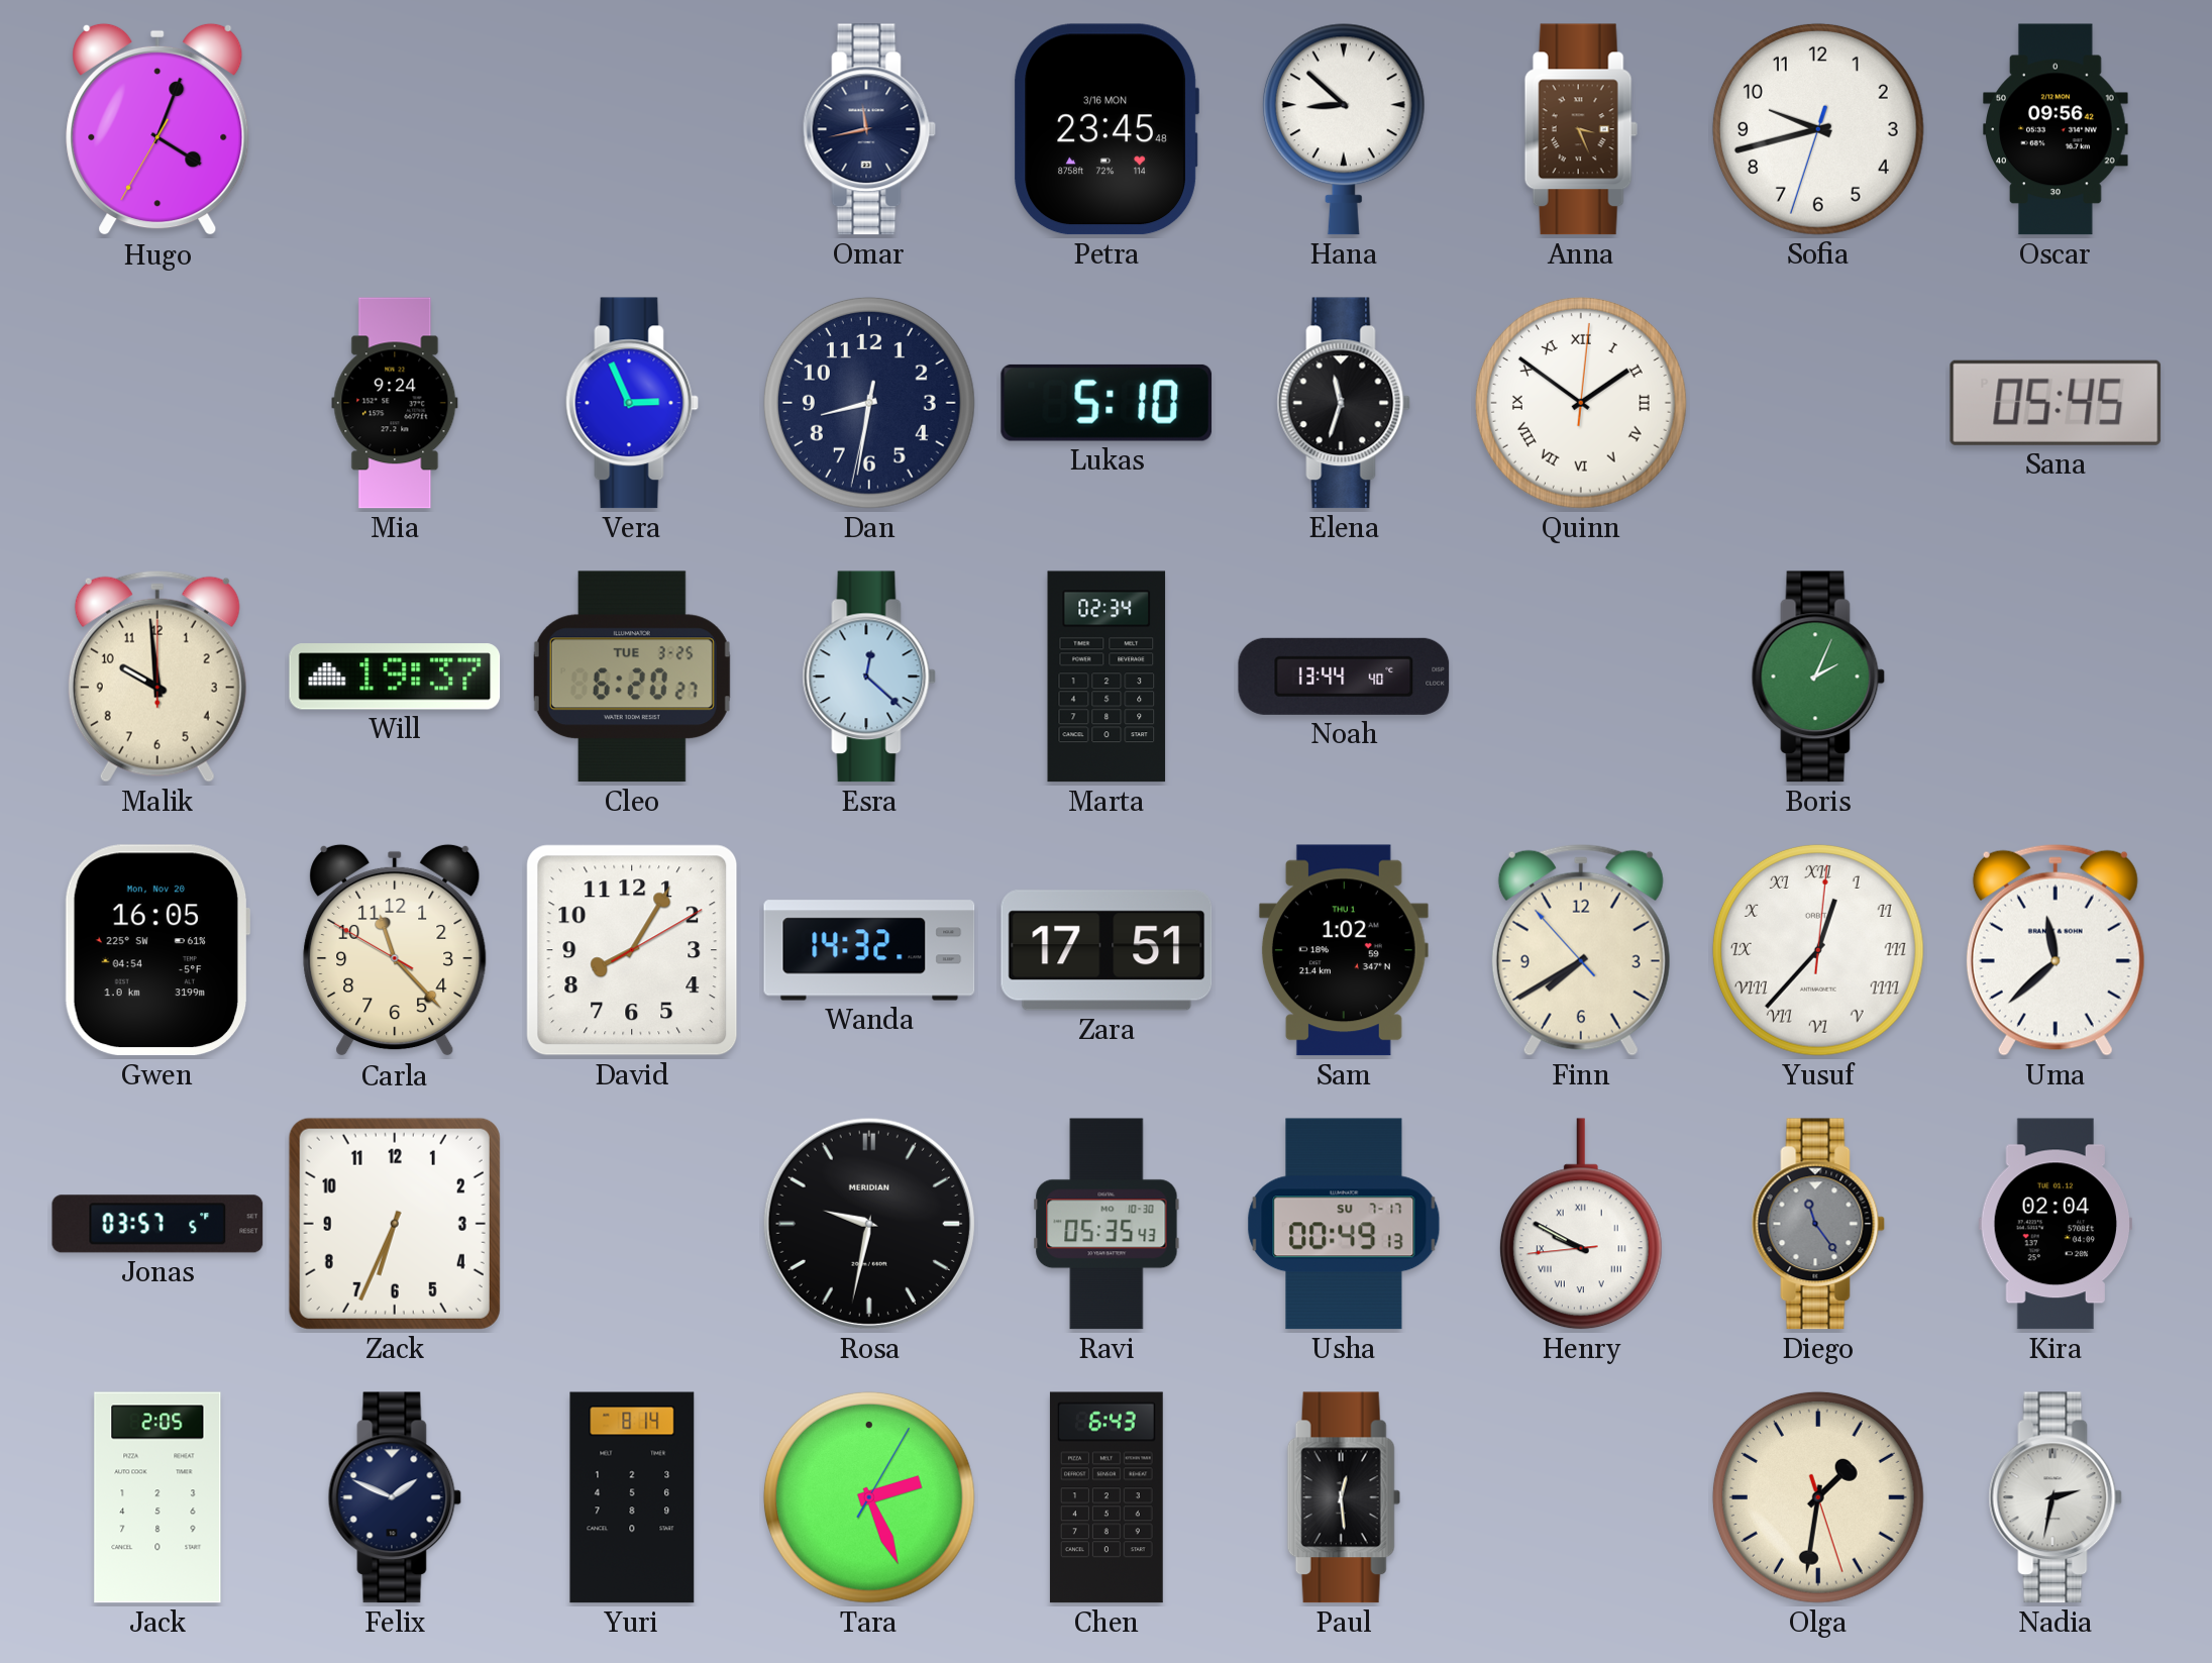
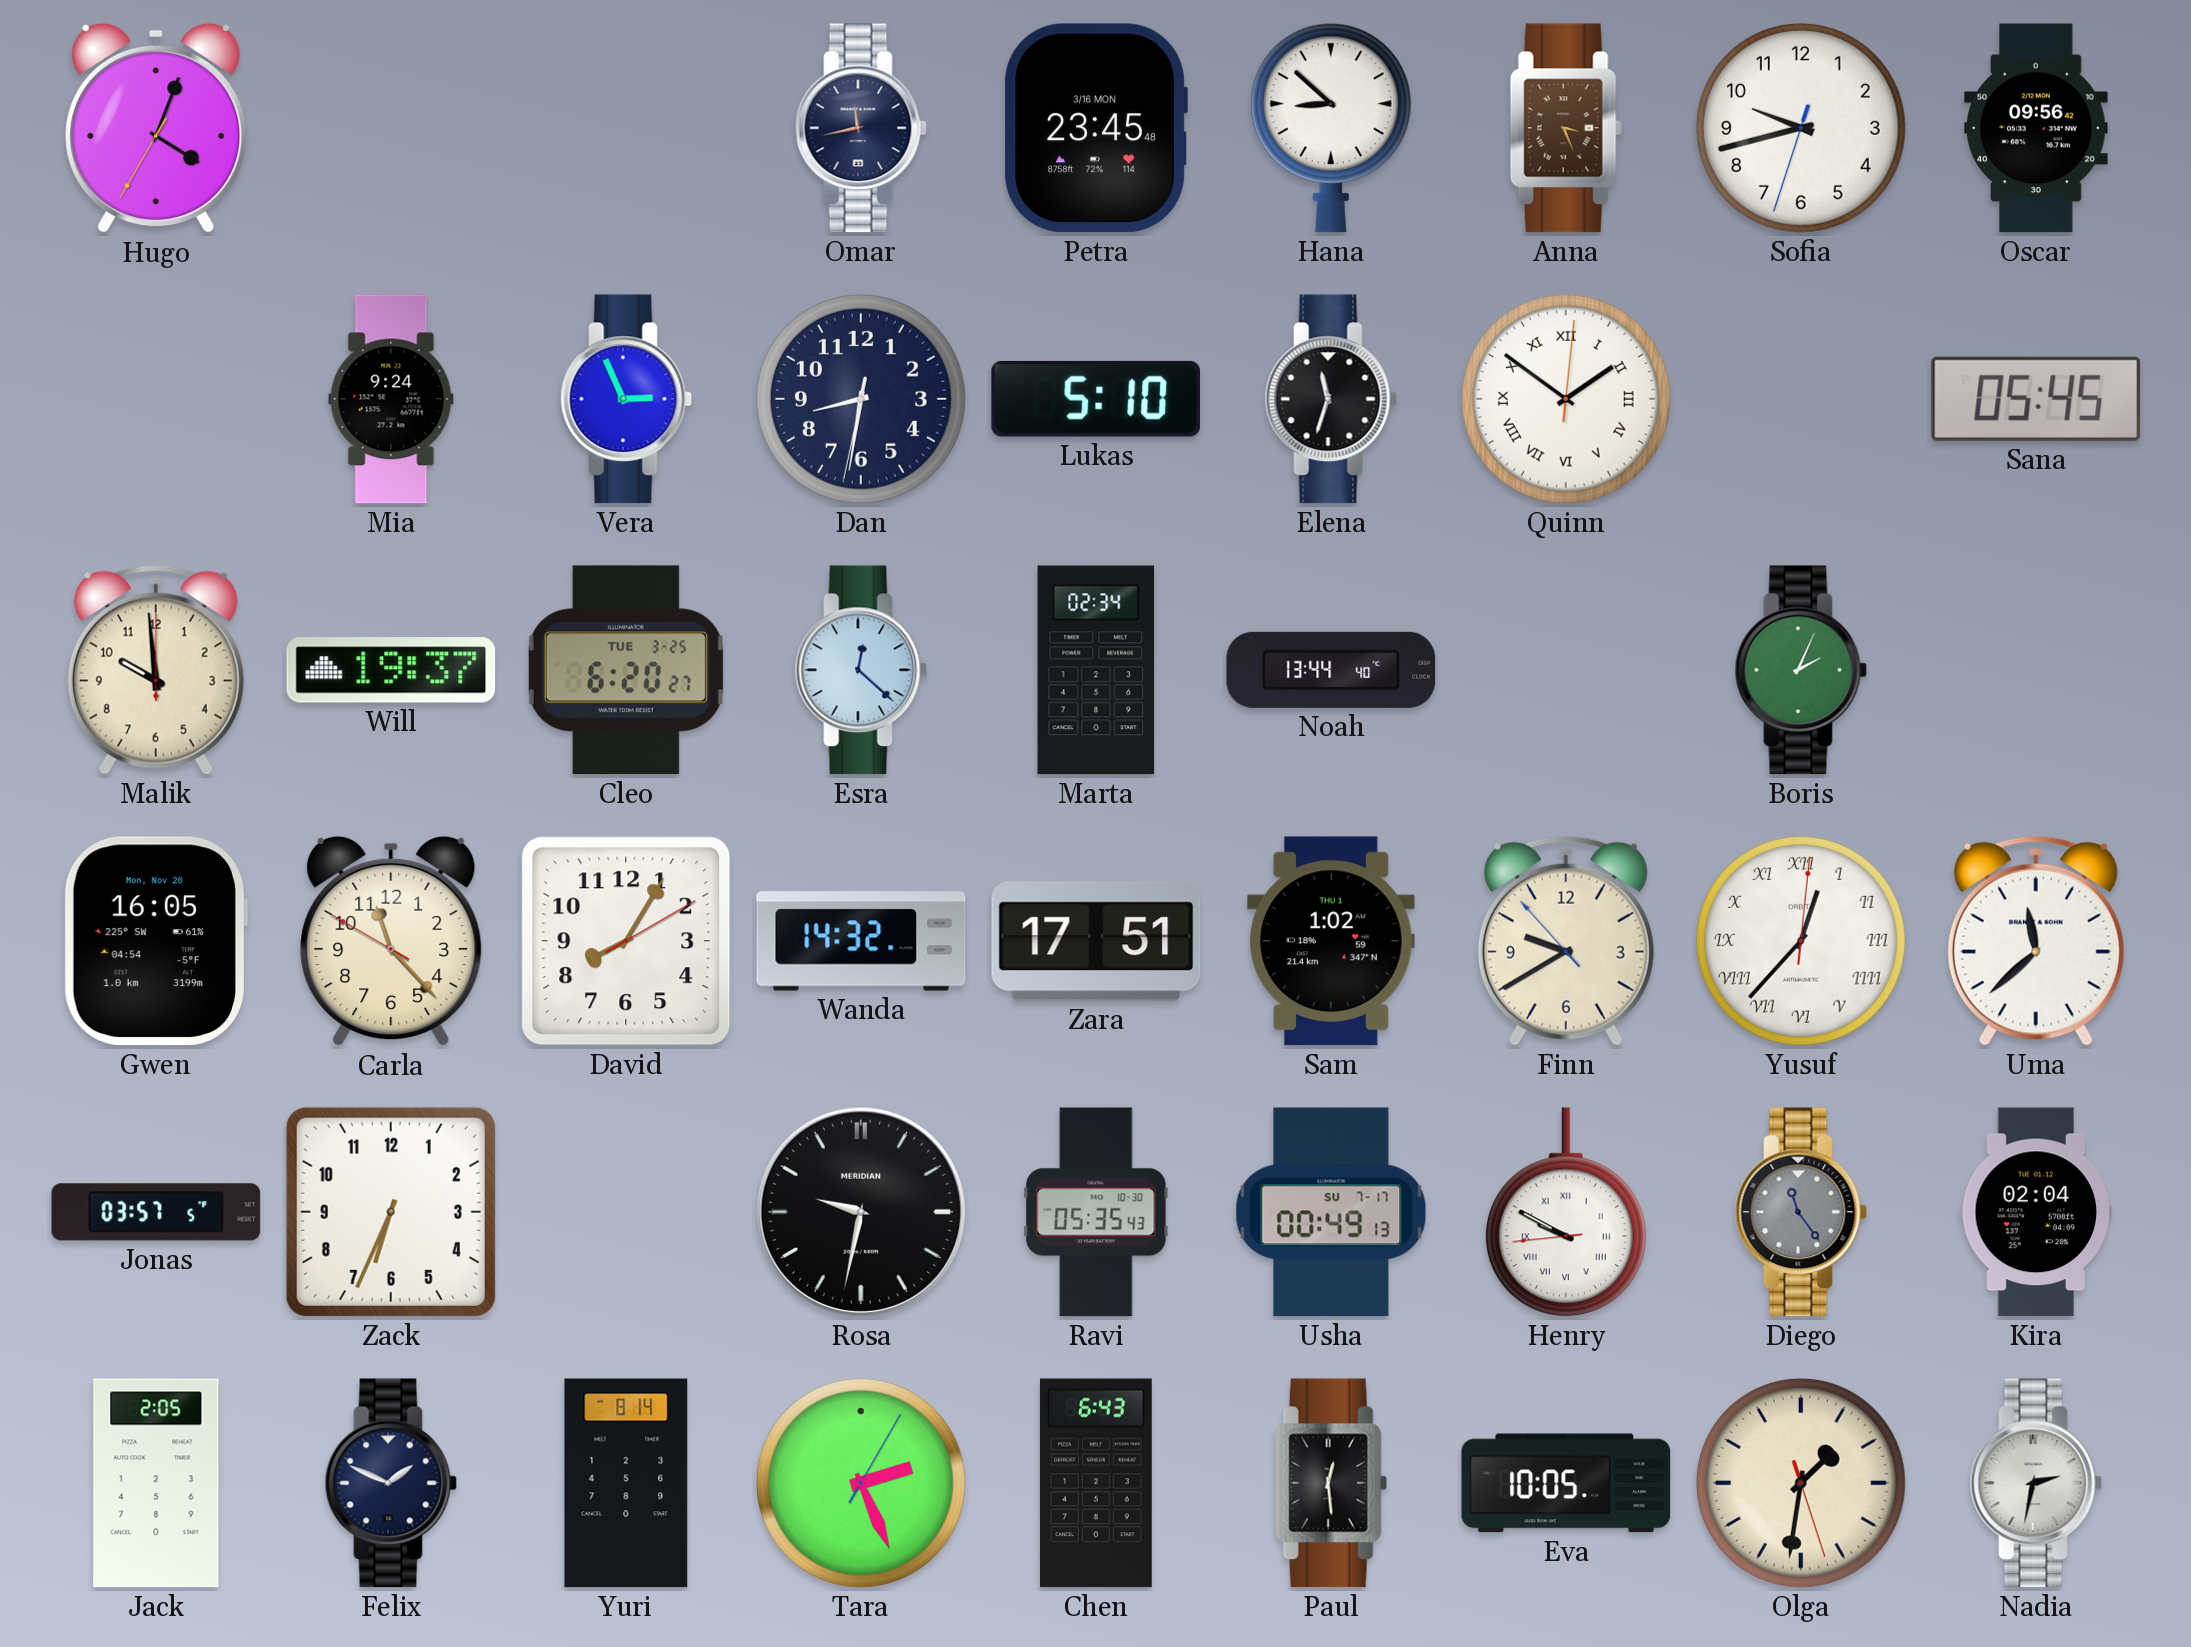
Finn: 7:39 -> 9:39
Eva: none -> 10:05
